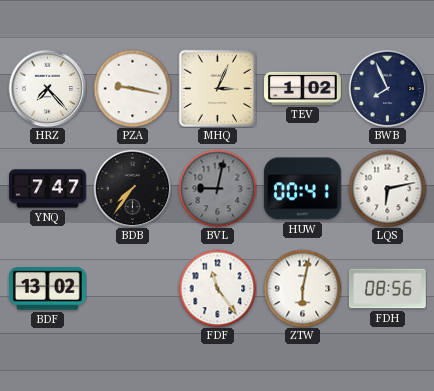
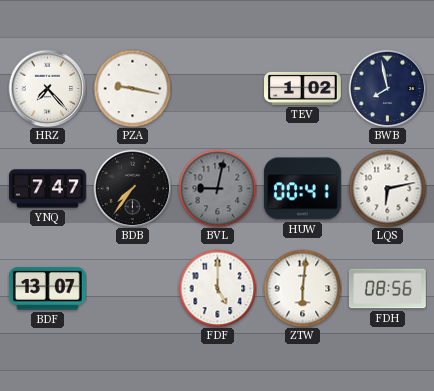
MHQ: 3:04 -> none
BWB: 7:56 -> 7:58
BDF: 13:02 -> 13:07
FDF: 11:24 -> 5:00
ZTW: 6:02 -> 6:01
